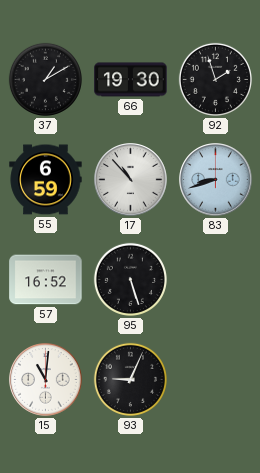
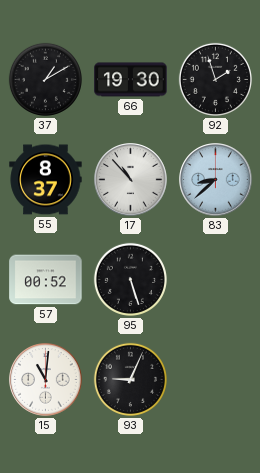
55: 6:59 -> 8:37
83: 8:42 -> 8:38
57: 16:52 -> 00:52
